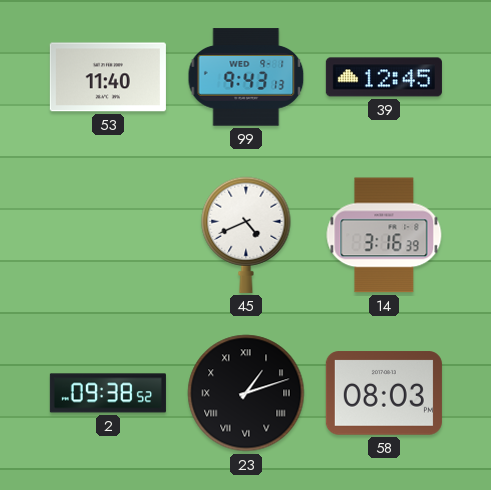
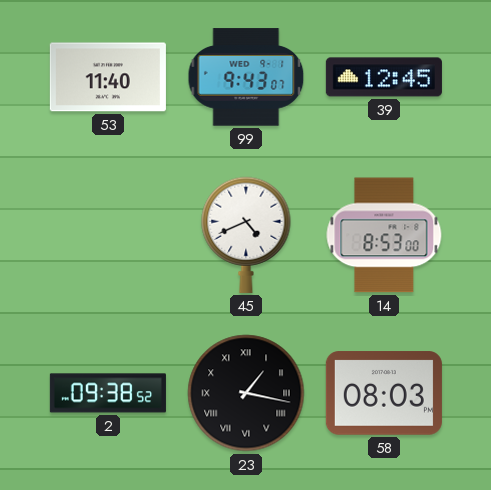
99: 9:43:13 -> 9:43:07
14: 3:16 -> 8:53
23: 1:12 -> 1:17
